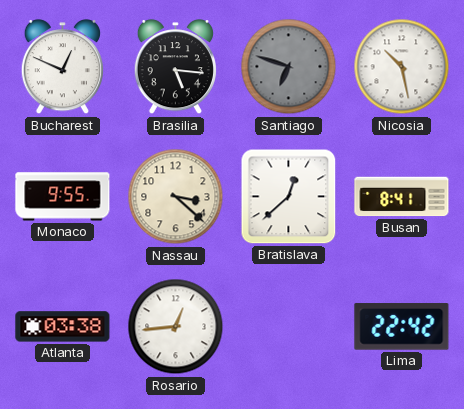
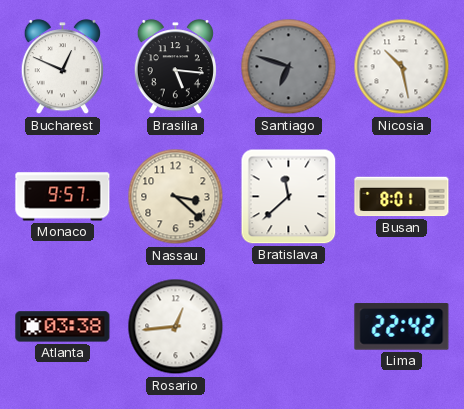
Monaco: 9:55 -> 9:57
Bratislava: 12:38 -> 11:38
Busan: 8:41 -> 8:01
